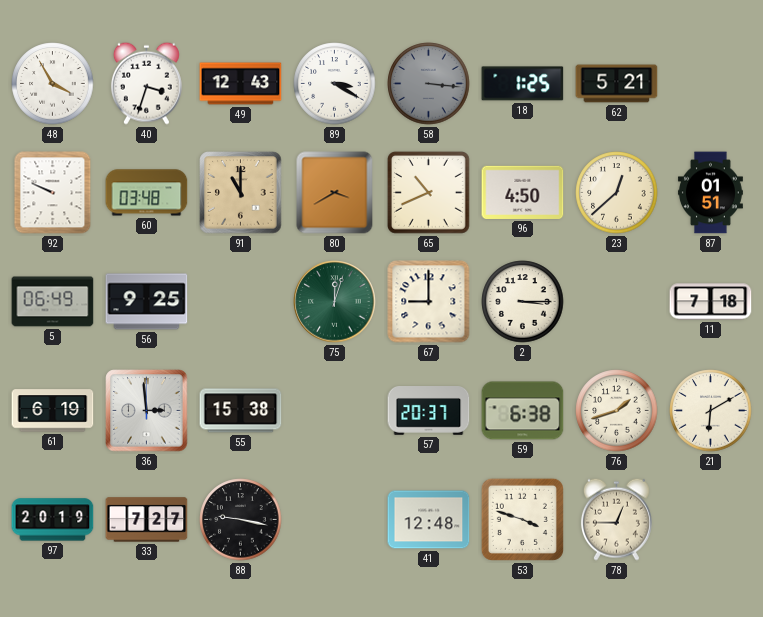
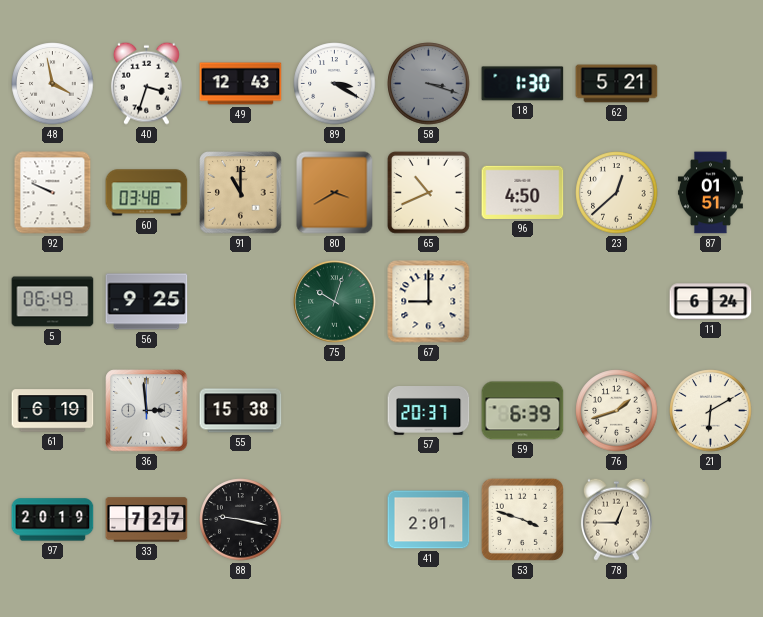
48: 3:55 -> 3:58
58: 3:16 -> 3:18
18: 1:25 -> 1:30
75: 12:03 -> 10:03
2: 3:15 -> none
11: 7:18 -> 6:24
59: 6:38 -> 6:39
41: 12:48 -> 2:01
